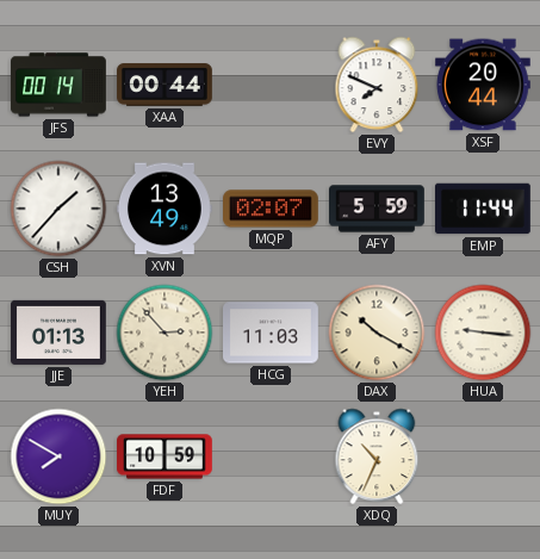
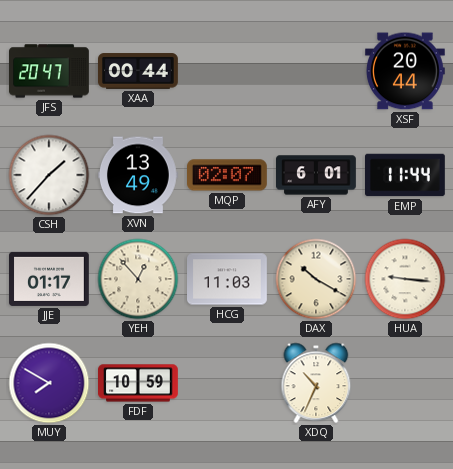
JFS: 00:14 -> 20:47
EVY: 7:49 -> none
AFY: 5:59 -> 6:01
JJE: 01:13 -> 01:17
YEH: 2:53 -> 12:53
